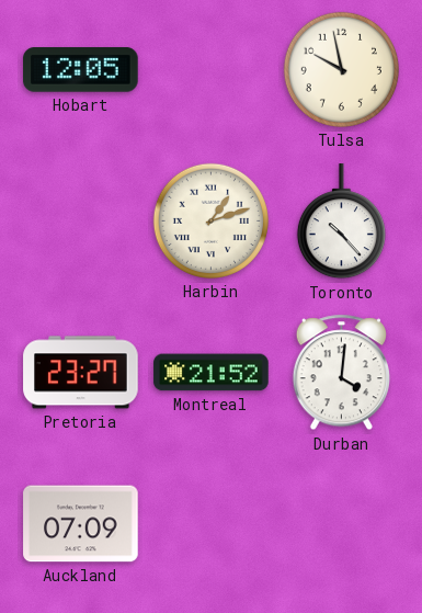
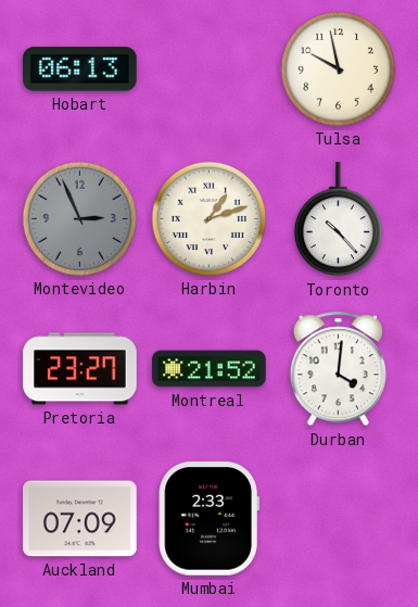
Hobart: 12:05 -> 06:13
Montevideo: none -> 2:56
Mumbai: none -> 2:33
